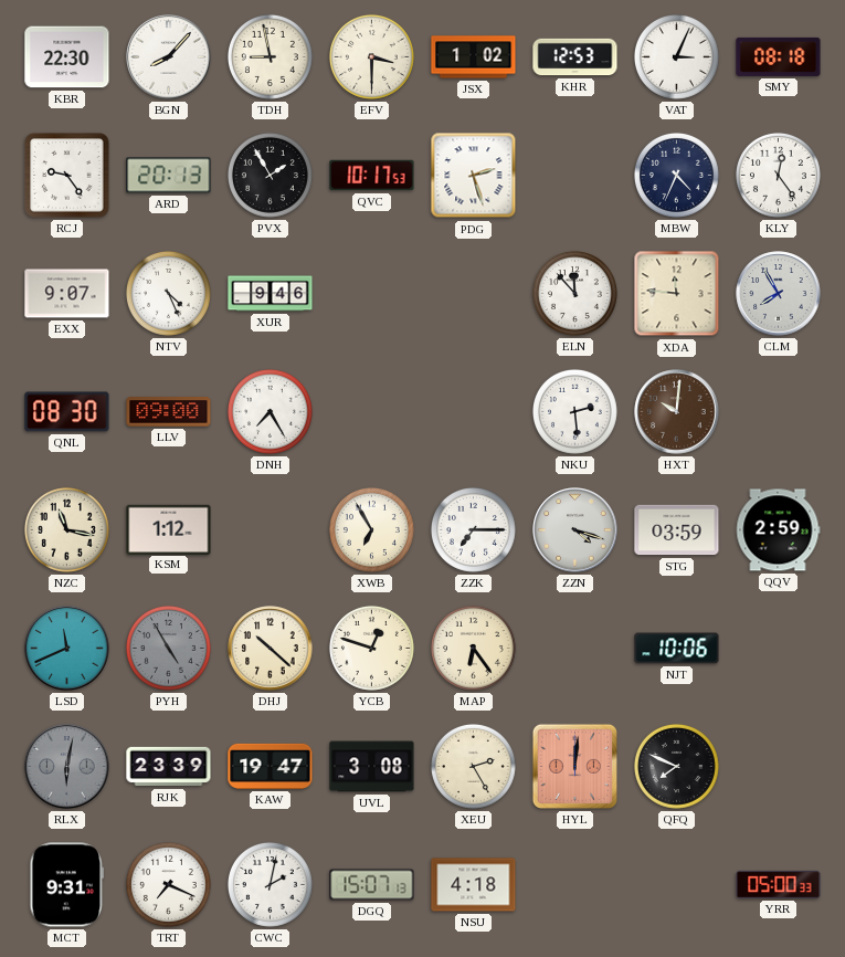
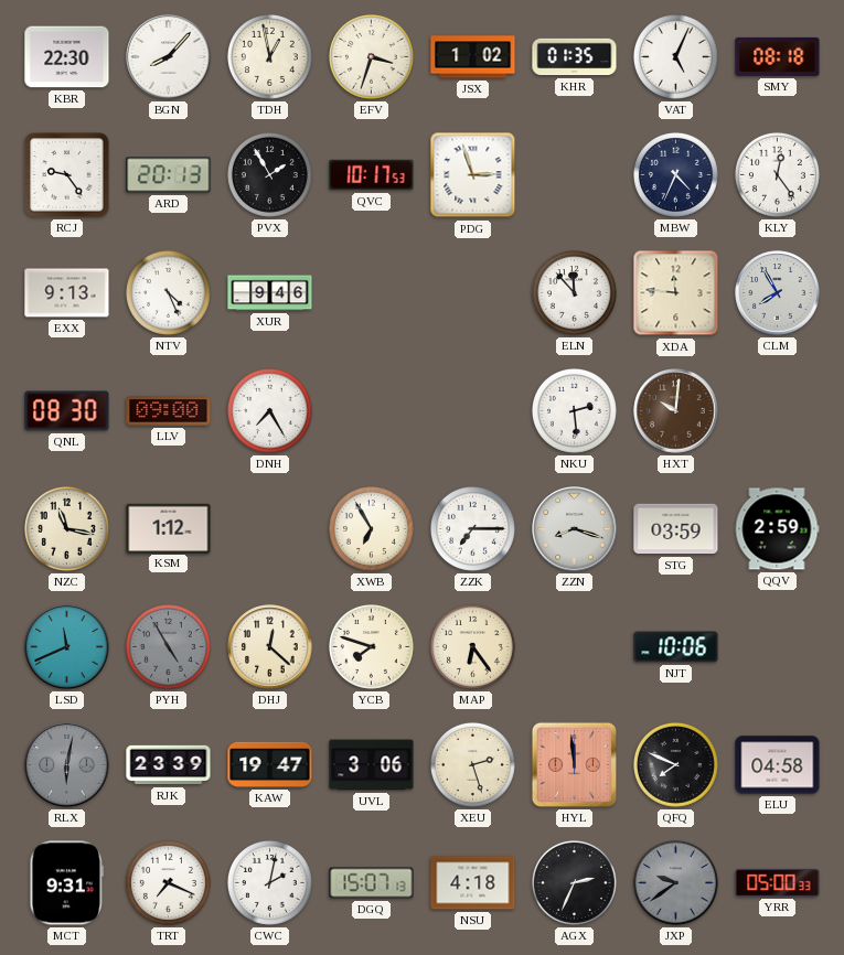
TDH: 8:58 -> 12:58
EFV: 3:30 -> 3:33
KHR: 12:53 -> 01:35
VAT: 3:04 -> 5:04
PDG: 2:27 -> 2:57
EXX: 9:07 -> 9:13
ZZN: 4:18 -> 8:18
DHJ: 10:22 -> 12:22
YCB: 12:48 -> 7:48
UVL: 3:08 -> 3:06
XEU: 2:25 -> 2:27
HYL: 12:01 -> 11:59
ELU: none -> 04:58
AGX: none -> 2:34
JXP: none -> 9:39
